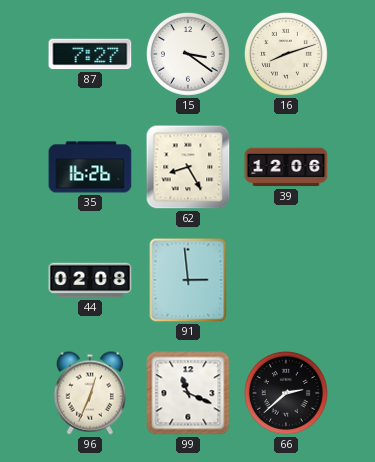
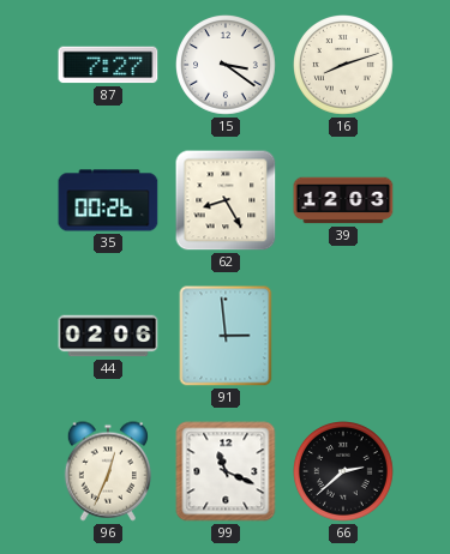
35: 16:26 -> 00:26
39: 12:06 -> 12:03
44: 02:08 -> 02:06
